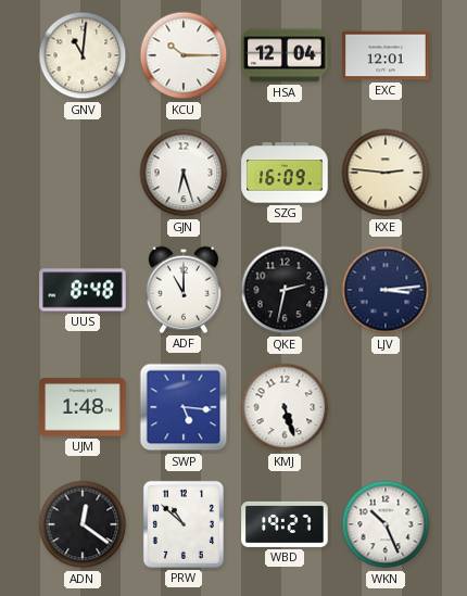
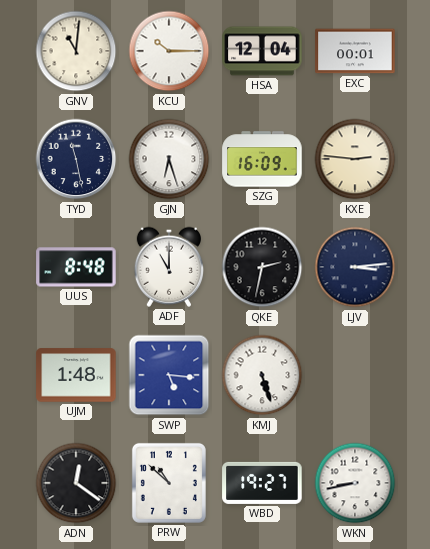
EXC: 12:01 -> 00:01
TYD: none -> 11:28
WKN: 10:26 -> 8:43
